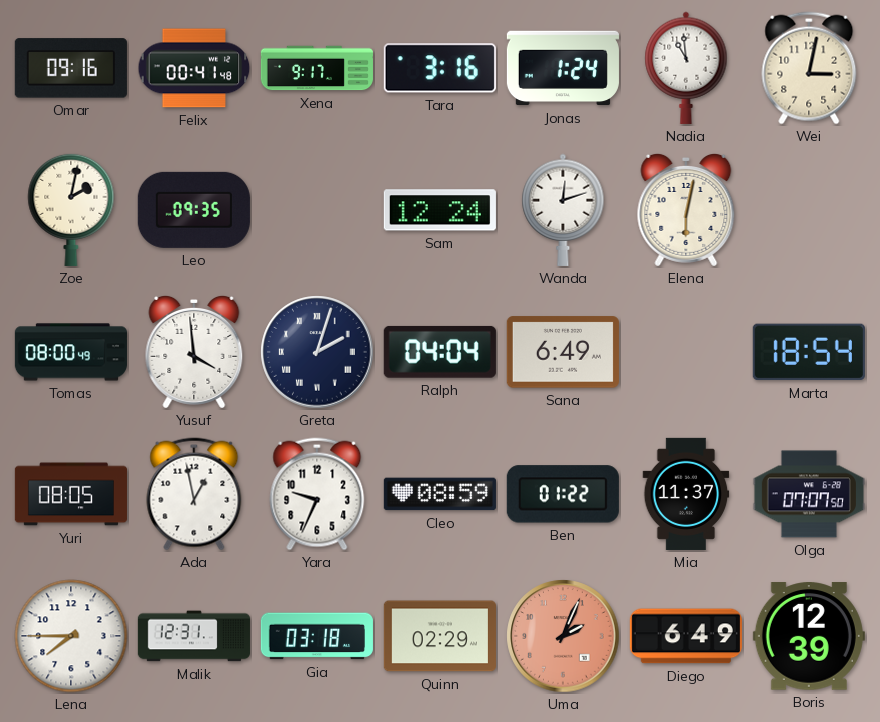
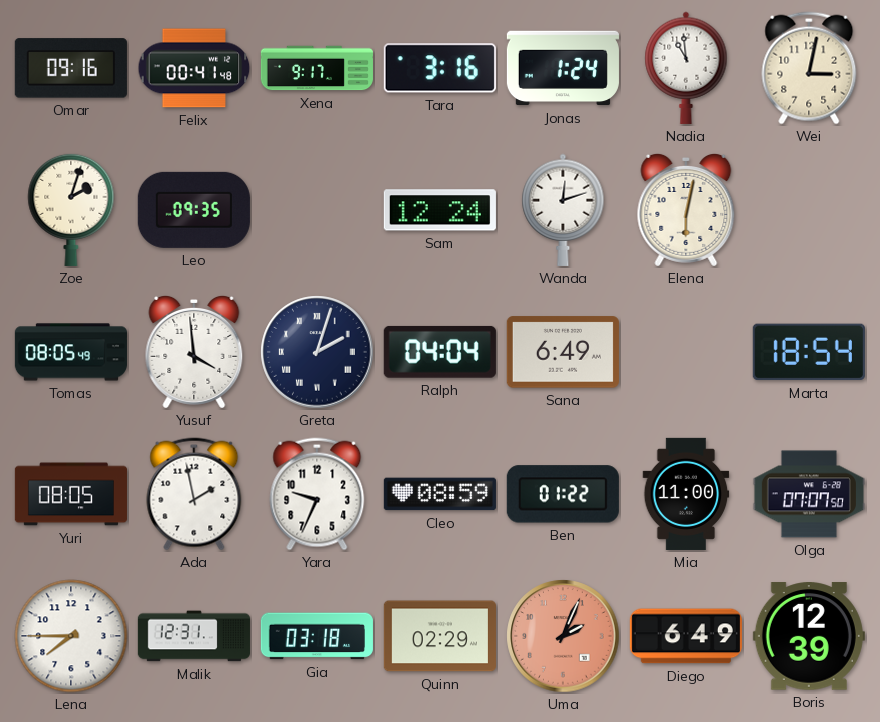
Zoe: 2:02 -> 2:03
Tomas: 08:00 -> 08:05
Ada: 12:58 -> 1:58
Mia: 11:37 -> 11:00
